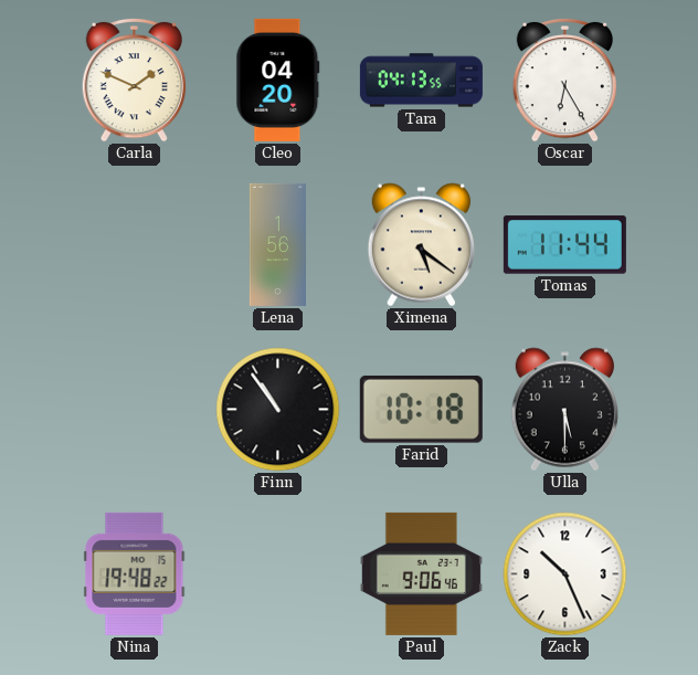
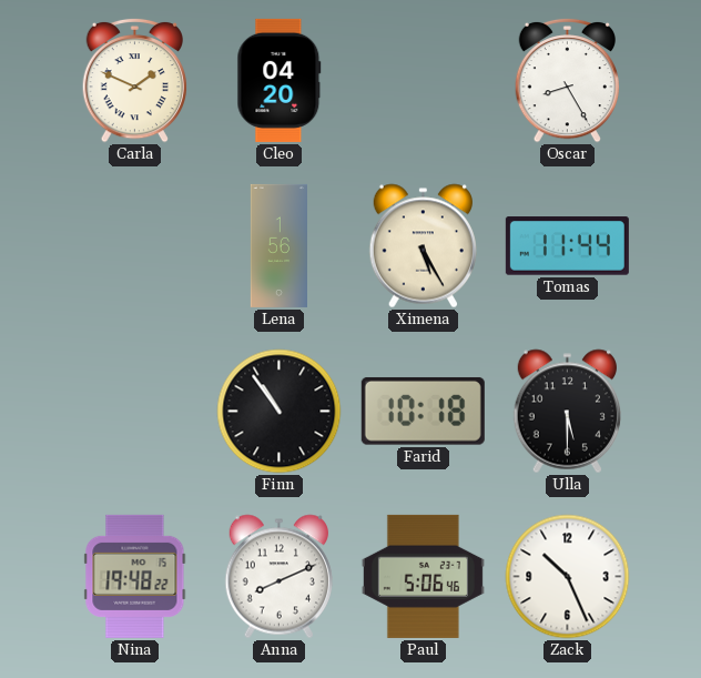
Tara: 04:13 -> none
Oscar: 6:25 -> 8:25
Ximena: 5:21 -> 5:25
Anna: none -> 8:11
Paul: 9:06 -> 5:06
